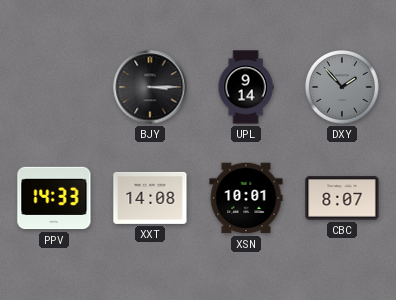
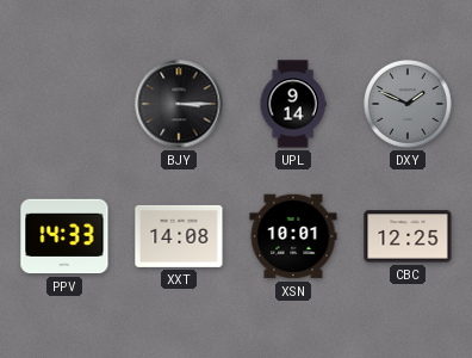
DXY: 1:53 -> 1:49
CBC: 8:07 -> 12:25
